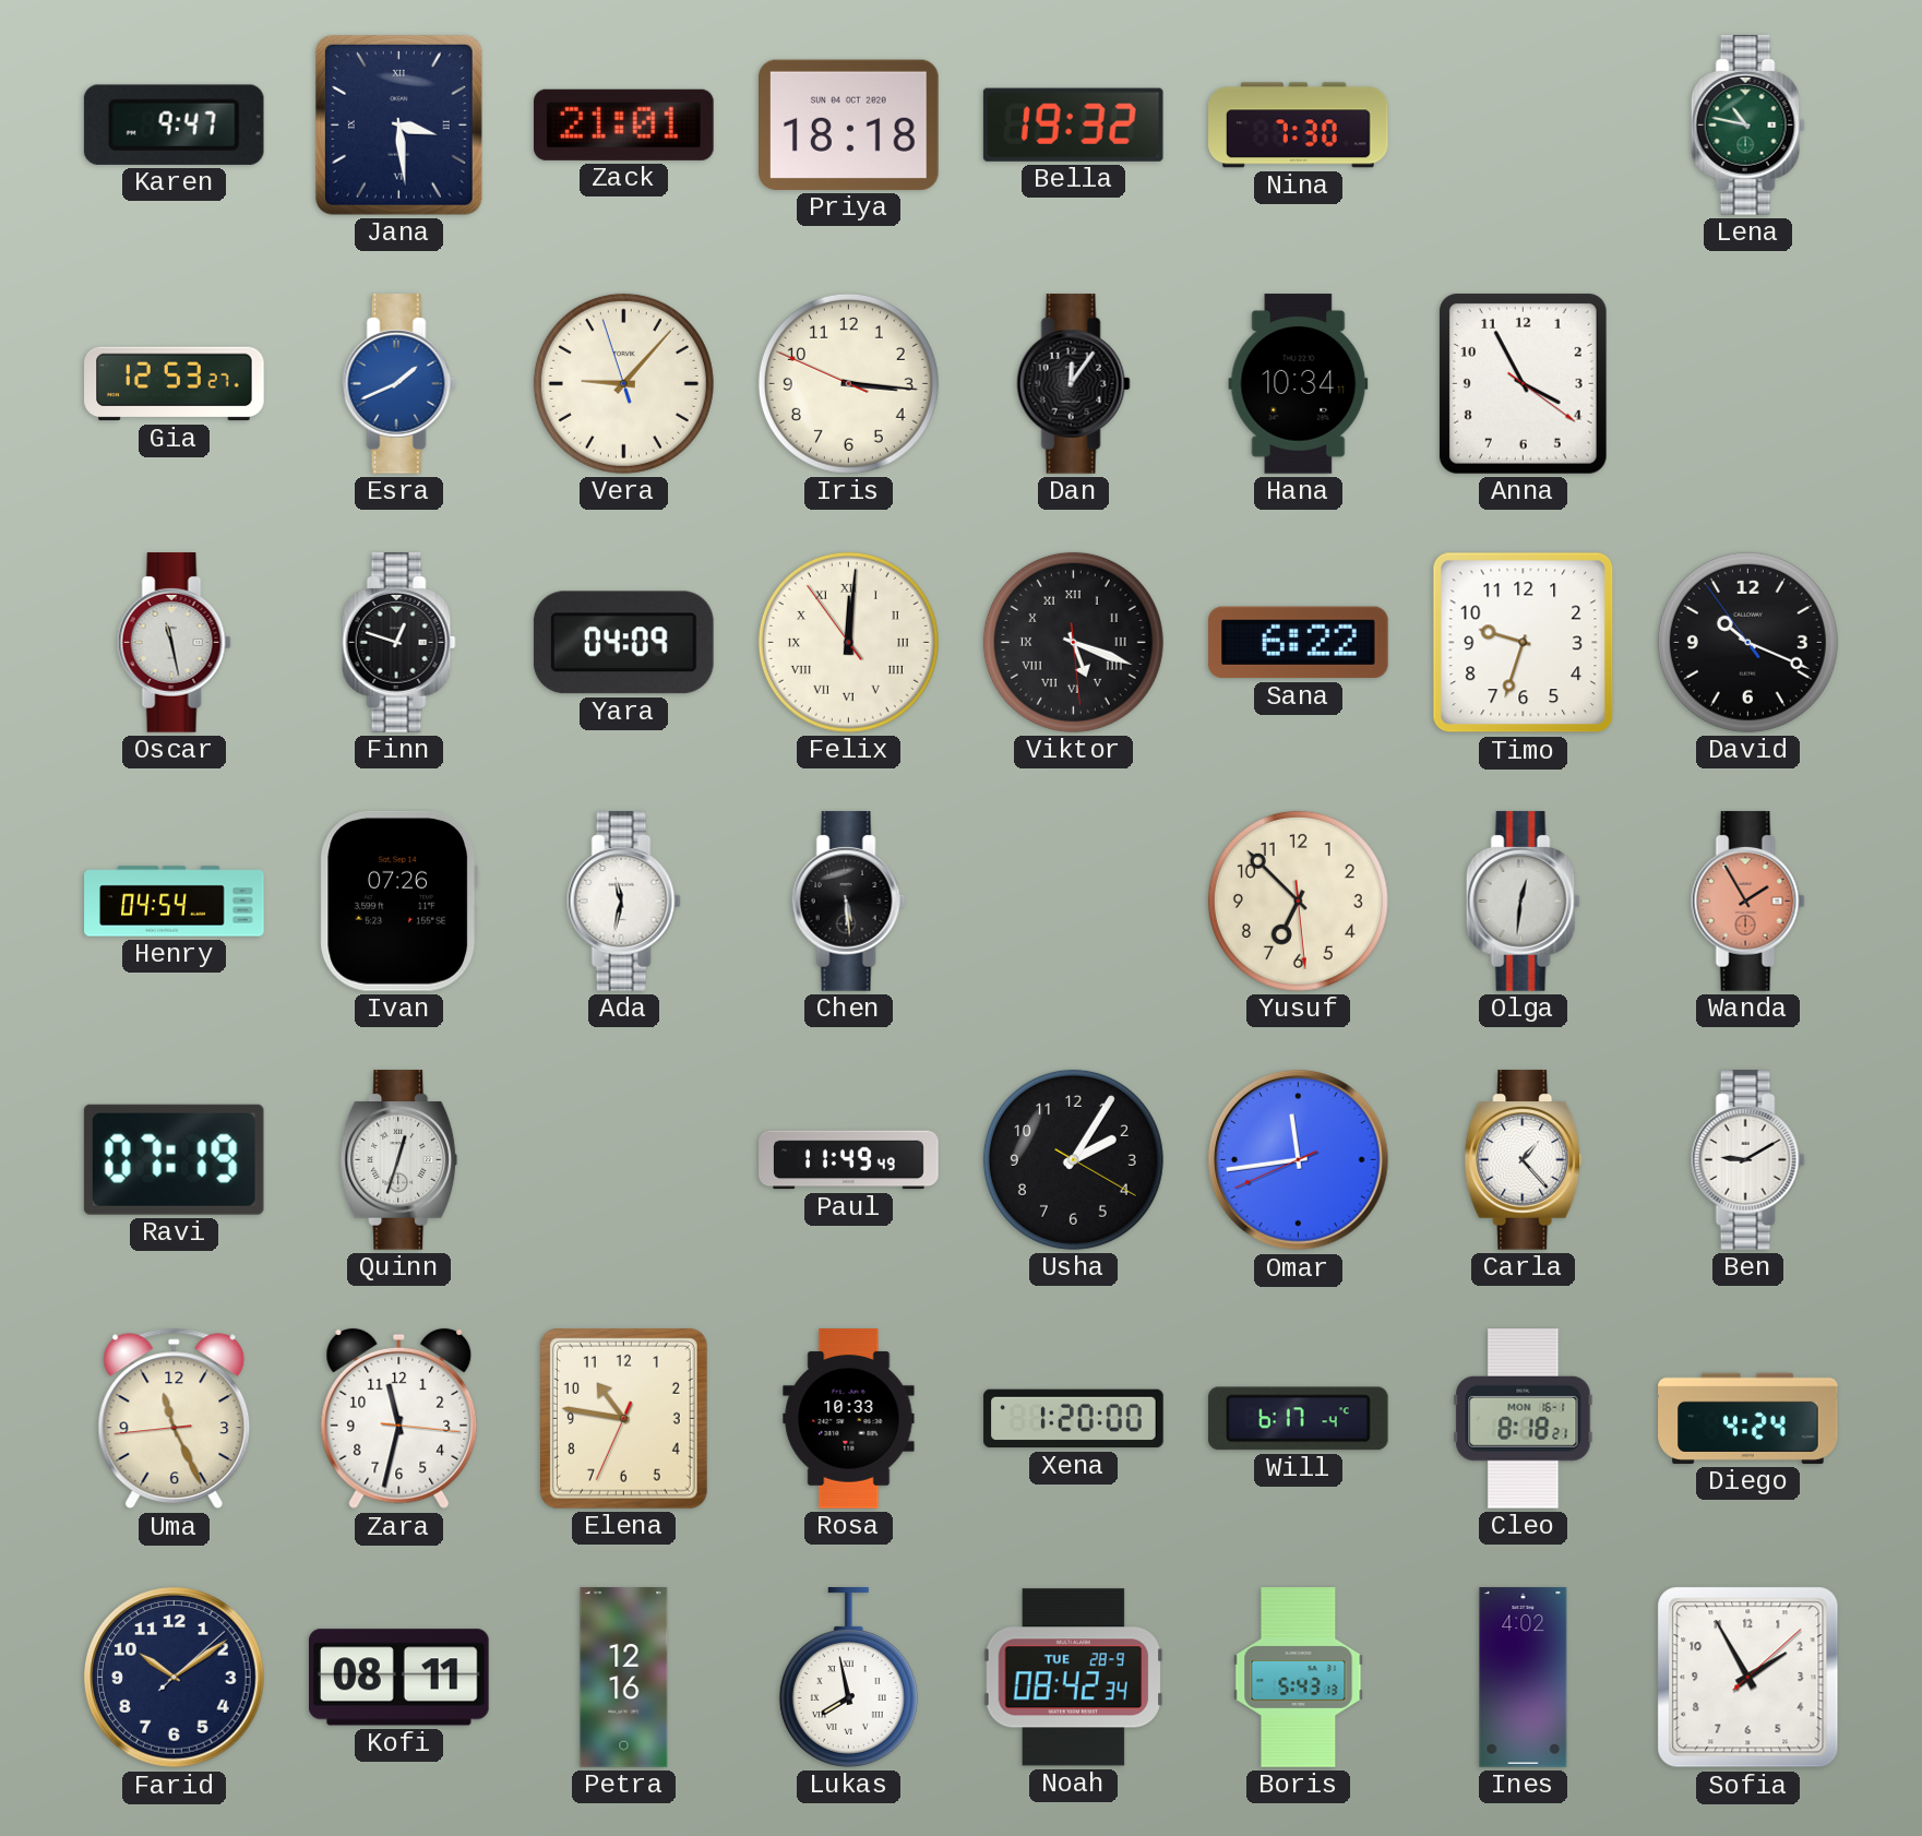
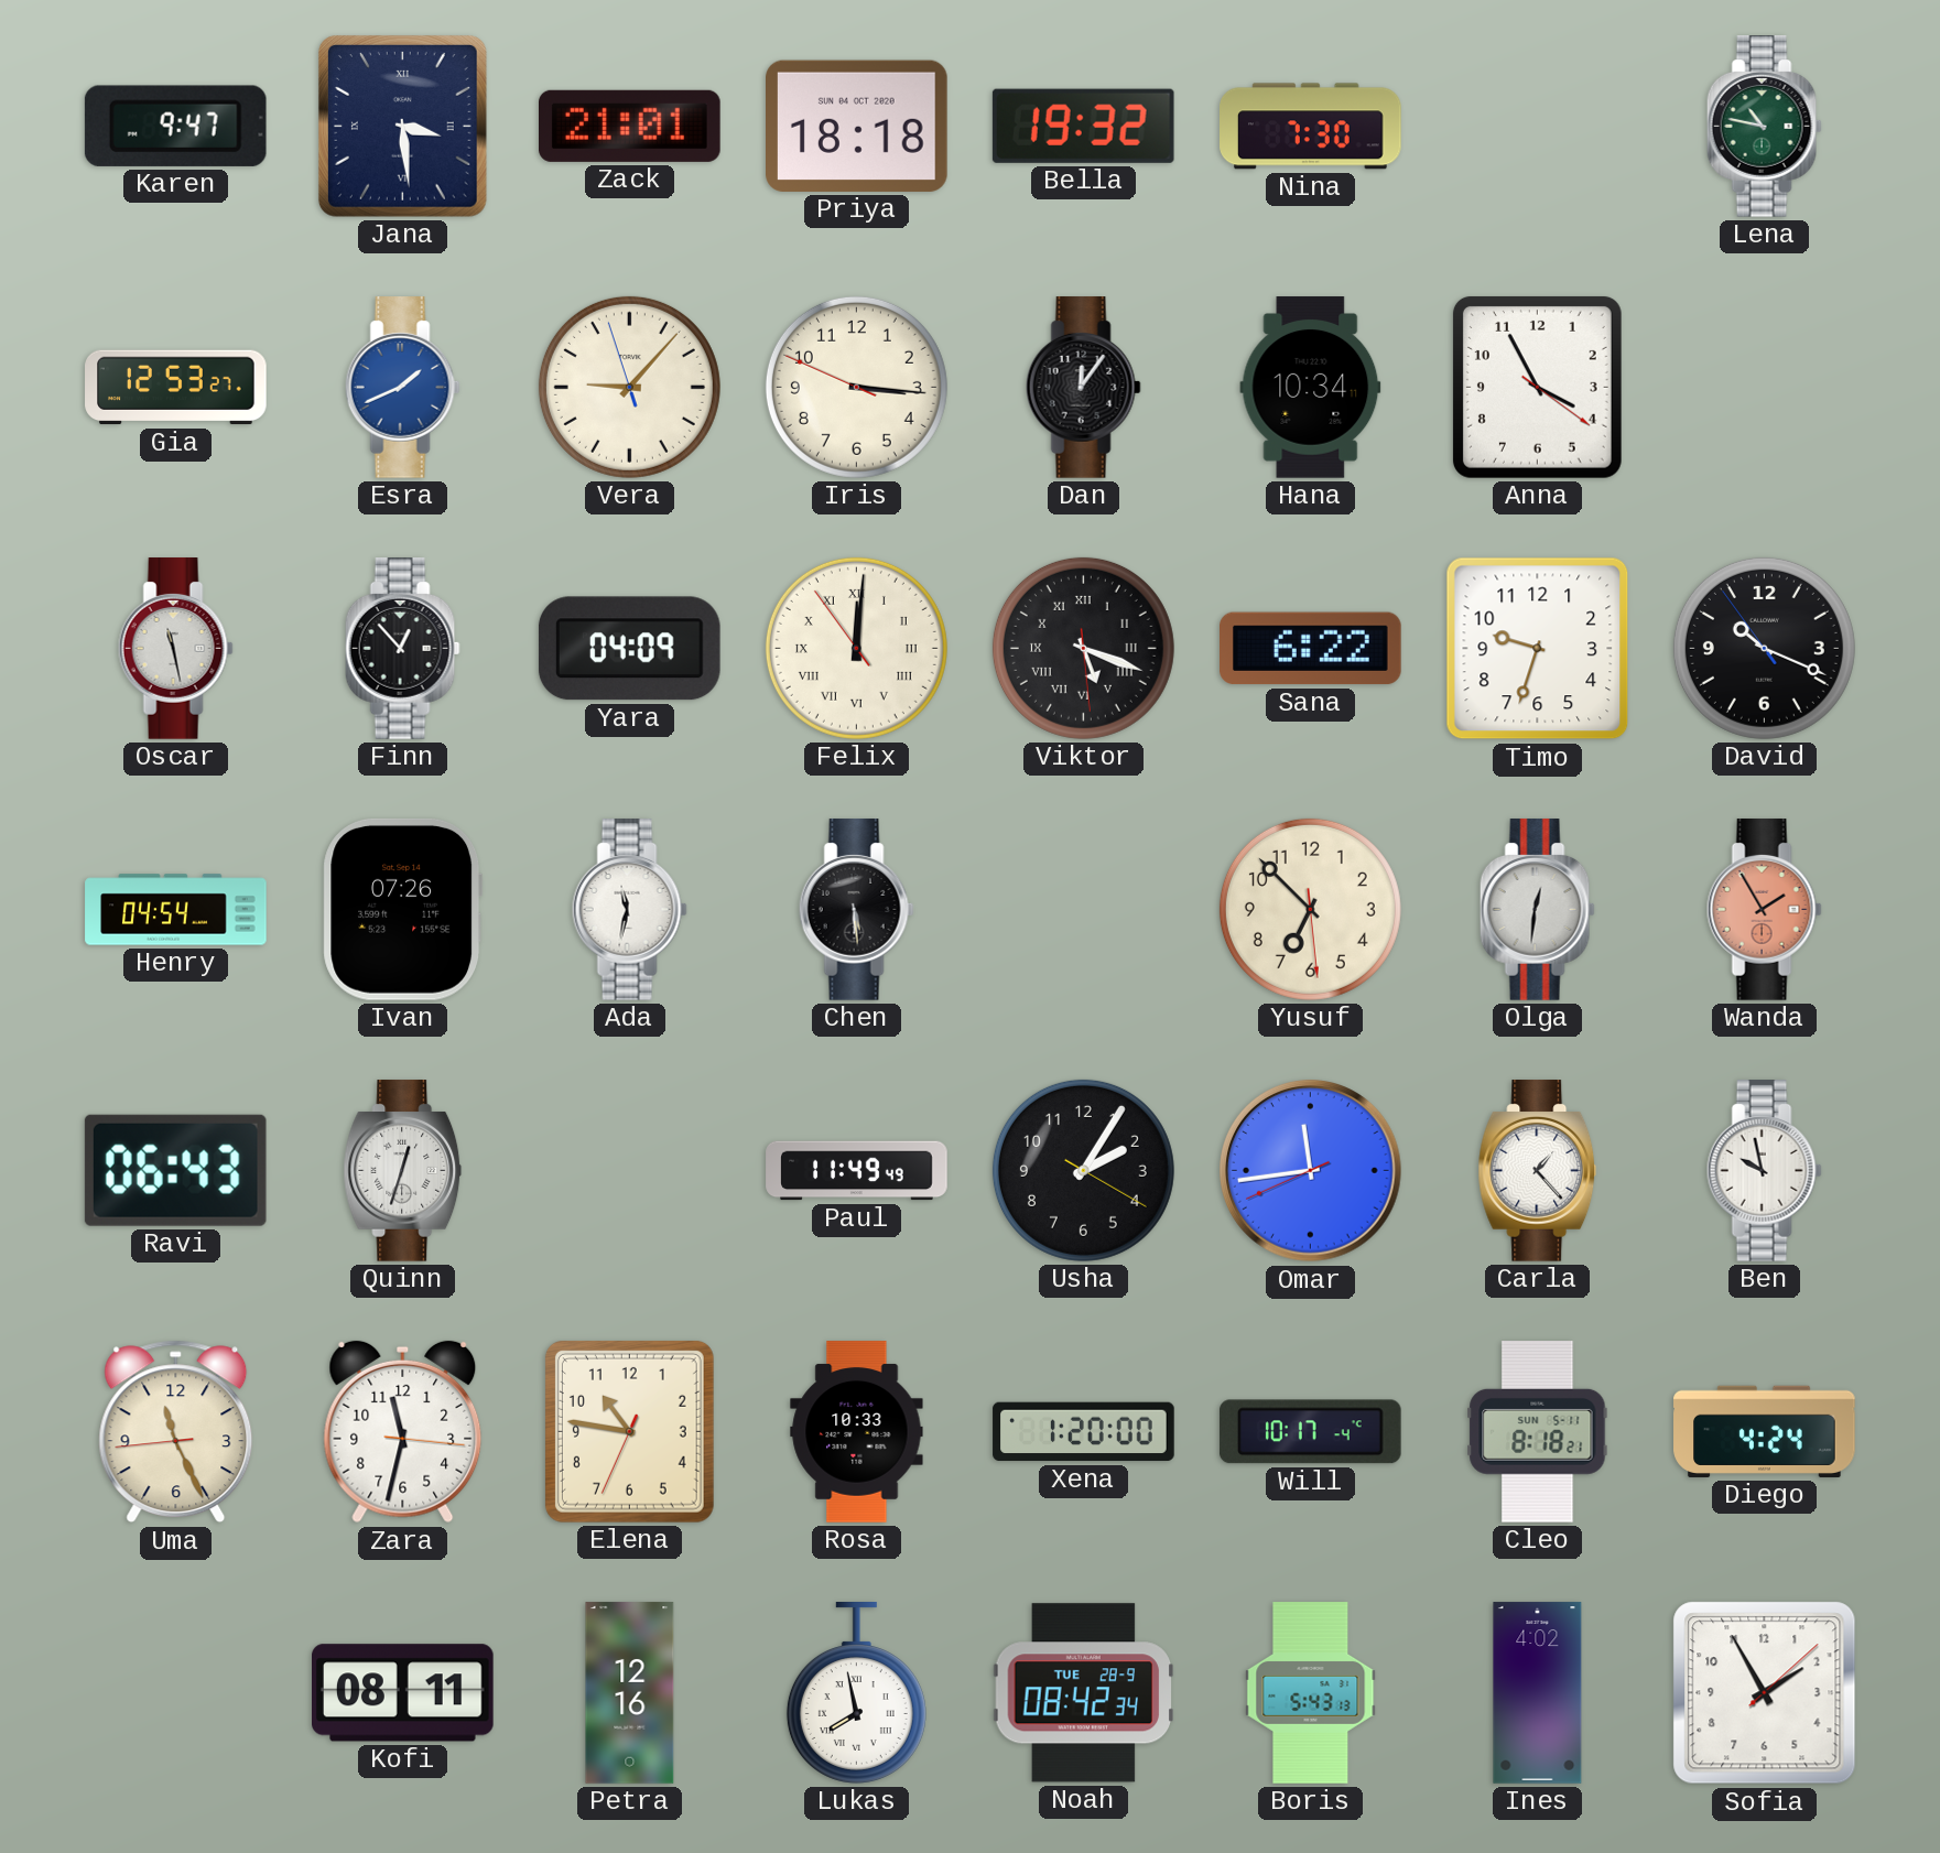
Finn: 12:48 -> 12:53
Ravi: 07:19 -> 06:43
Ben: 9:10 -> 9:58
Will: 6:17 -> 10:17
Cleo date: MON 16-1 -> SUN 5-11
Farid: 10:09 -> none
